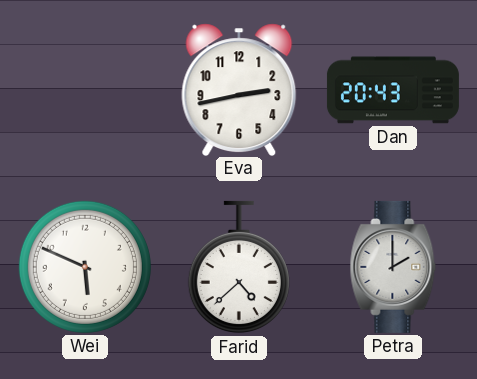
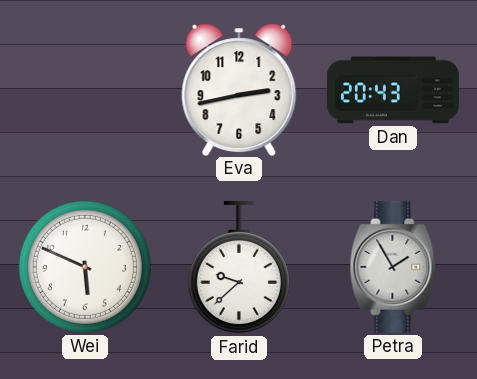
Farid: 4:38 -> 9:38
Petra: 2:00 -> 1:55
